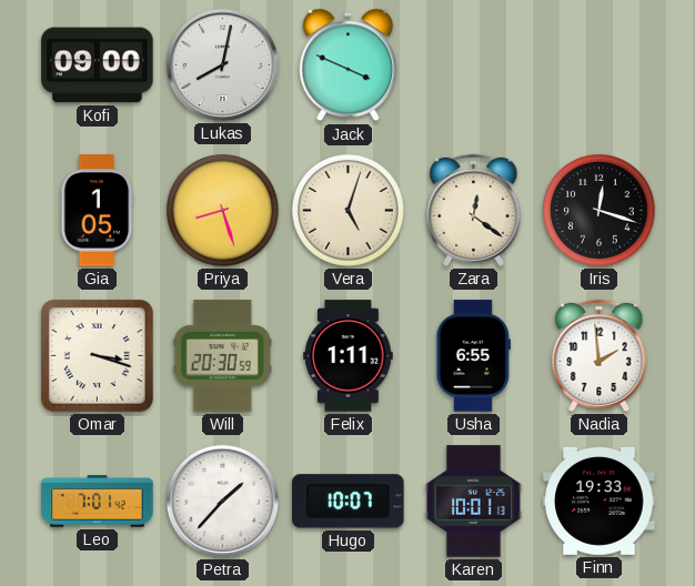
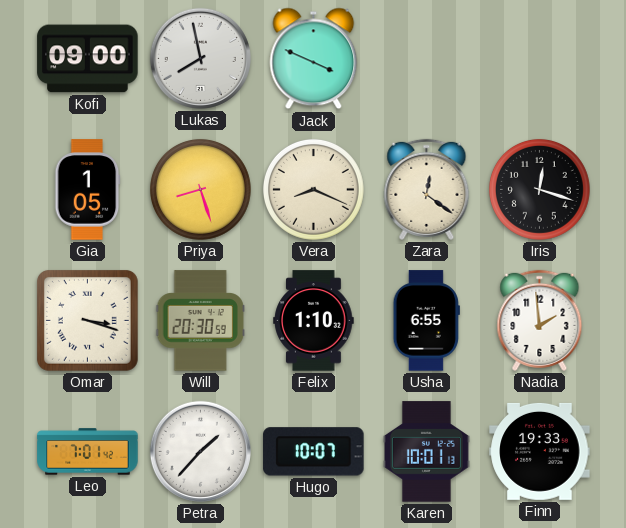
Lukas: 8:02 -> 7:58
Vera: 5:03 -> 8:19
Felix: 1:11 -> 1:10
